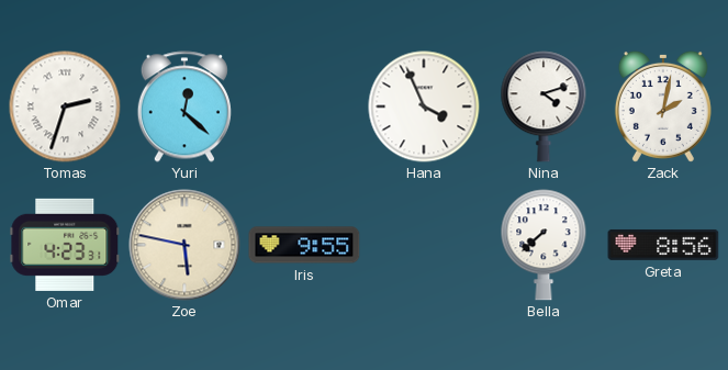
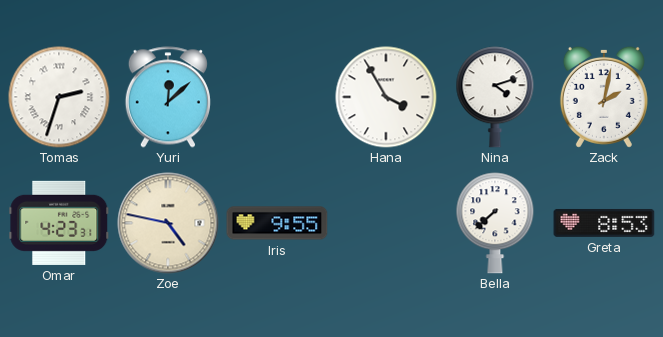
Yuri: 12:22 -> 12:08
Hana: 3:56 -> 3:55
Zoe: 5:47 -> 4:47
Greta: 8:56 -> 8:53
